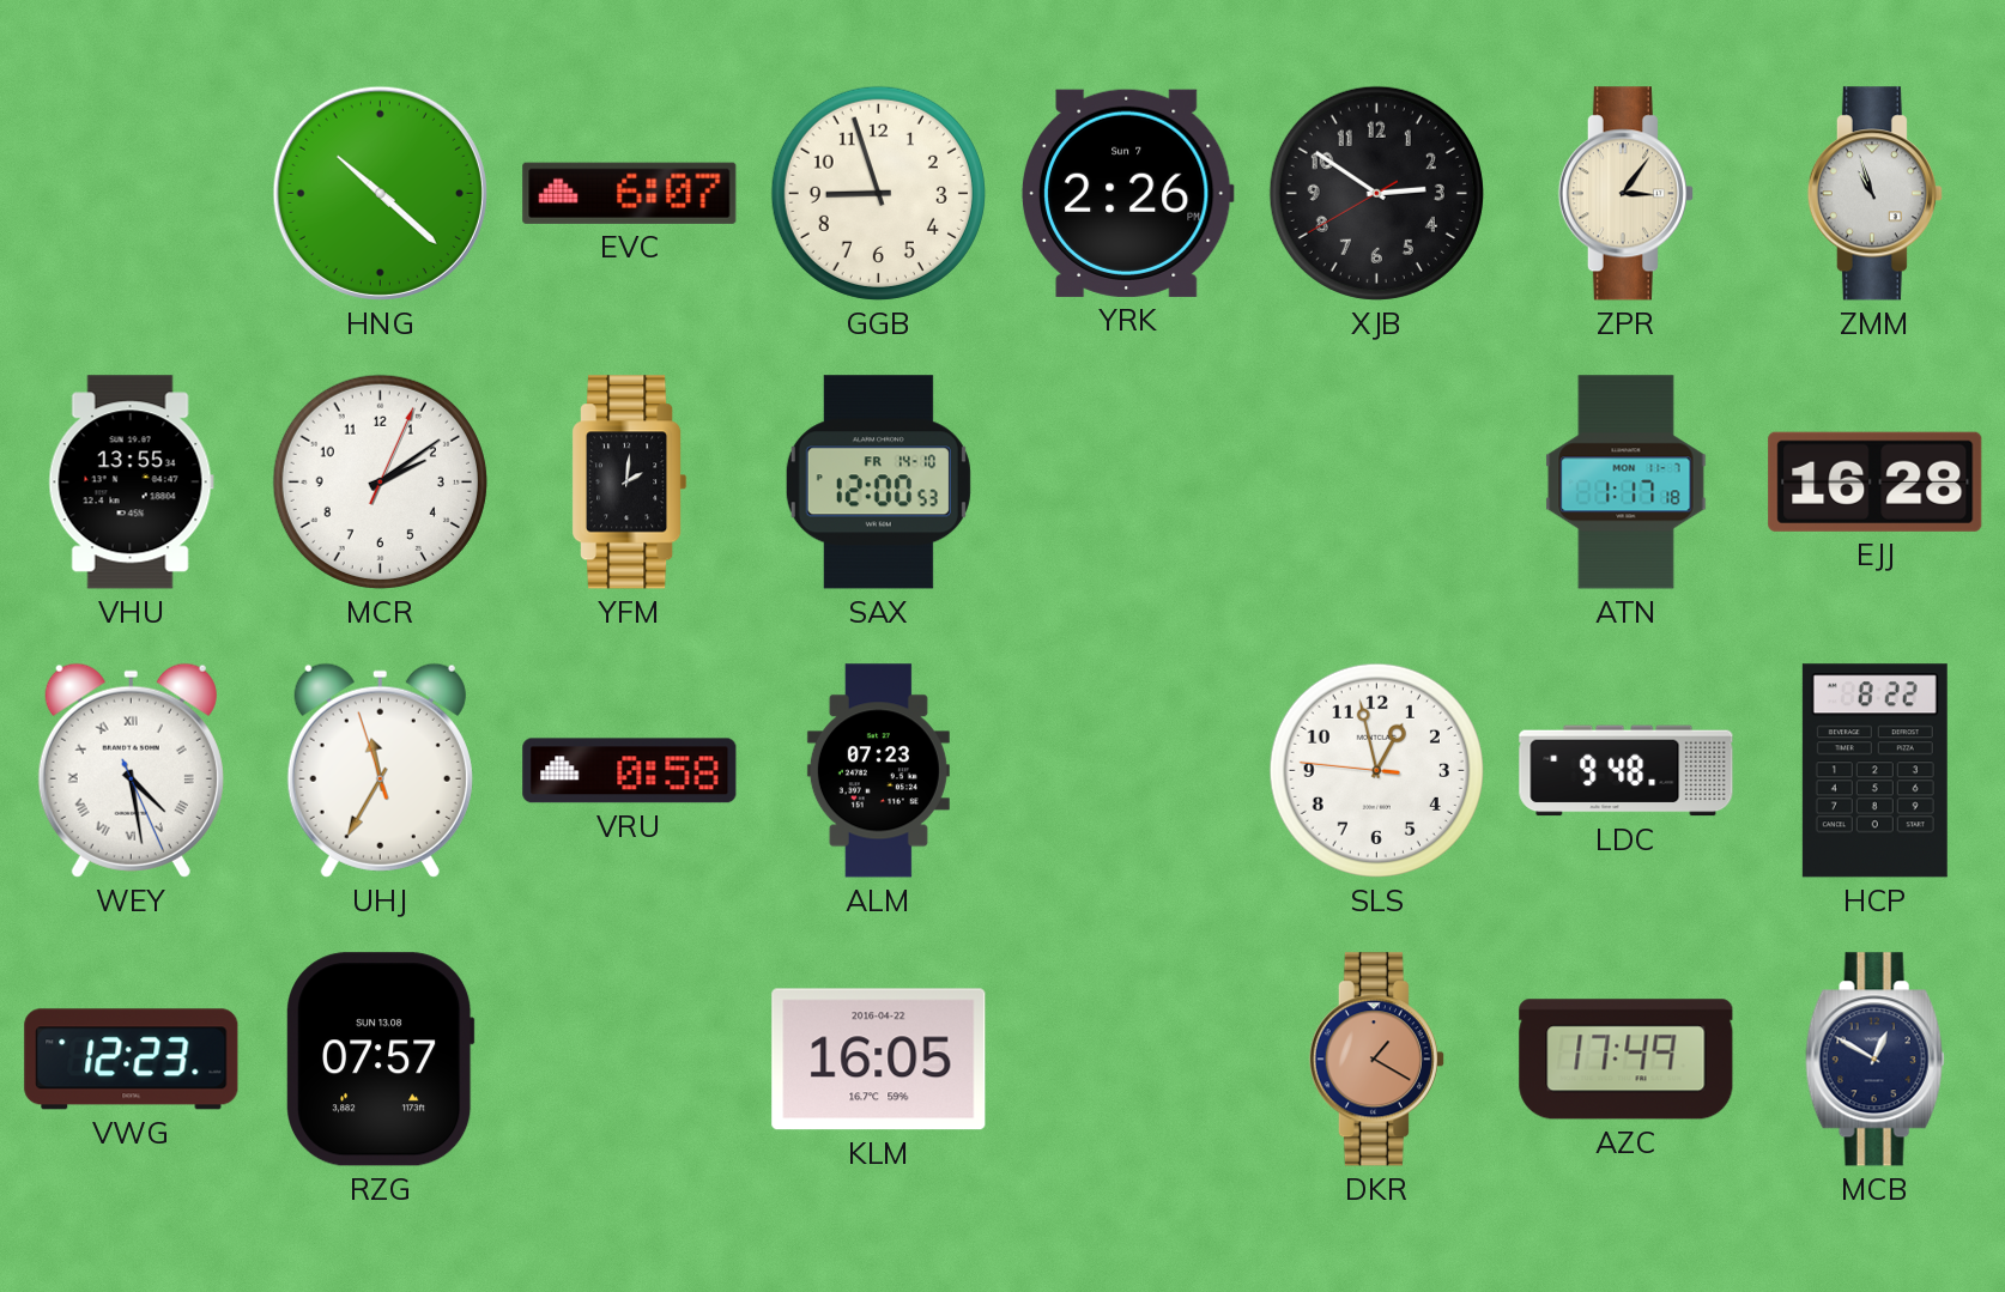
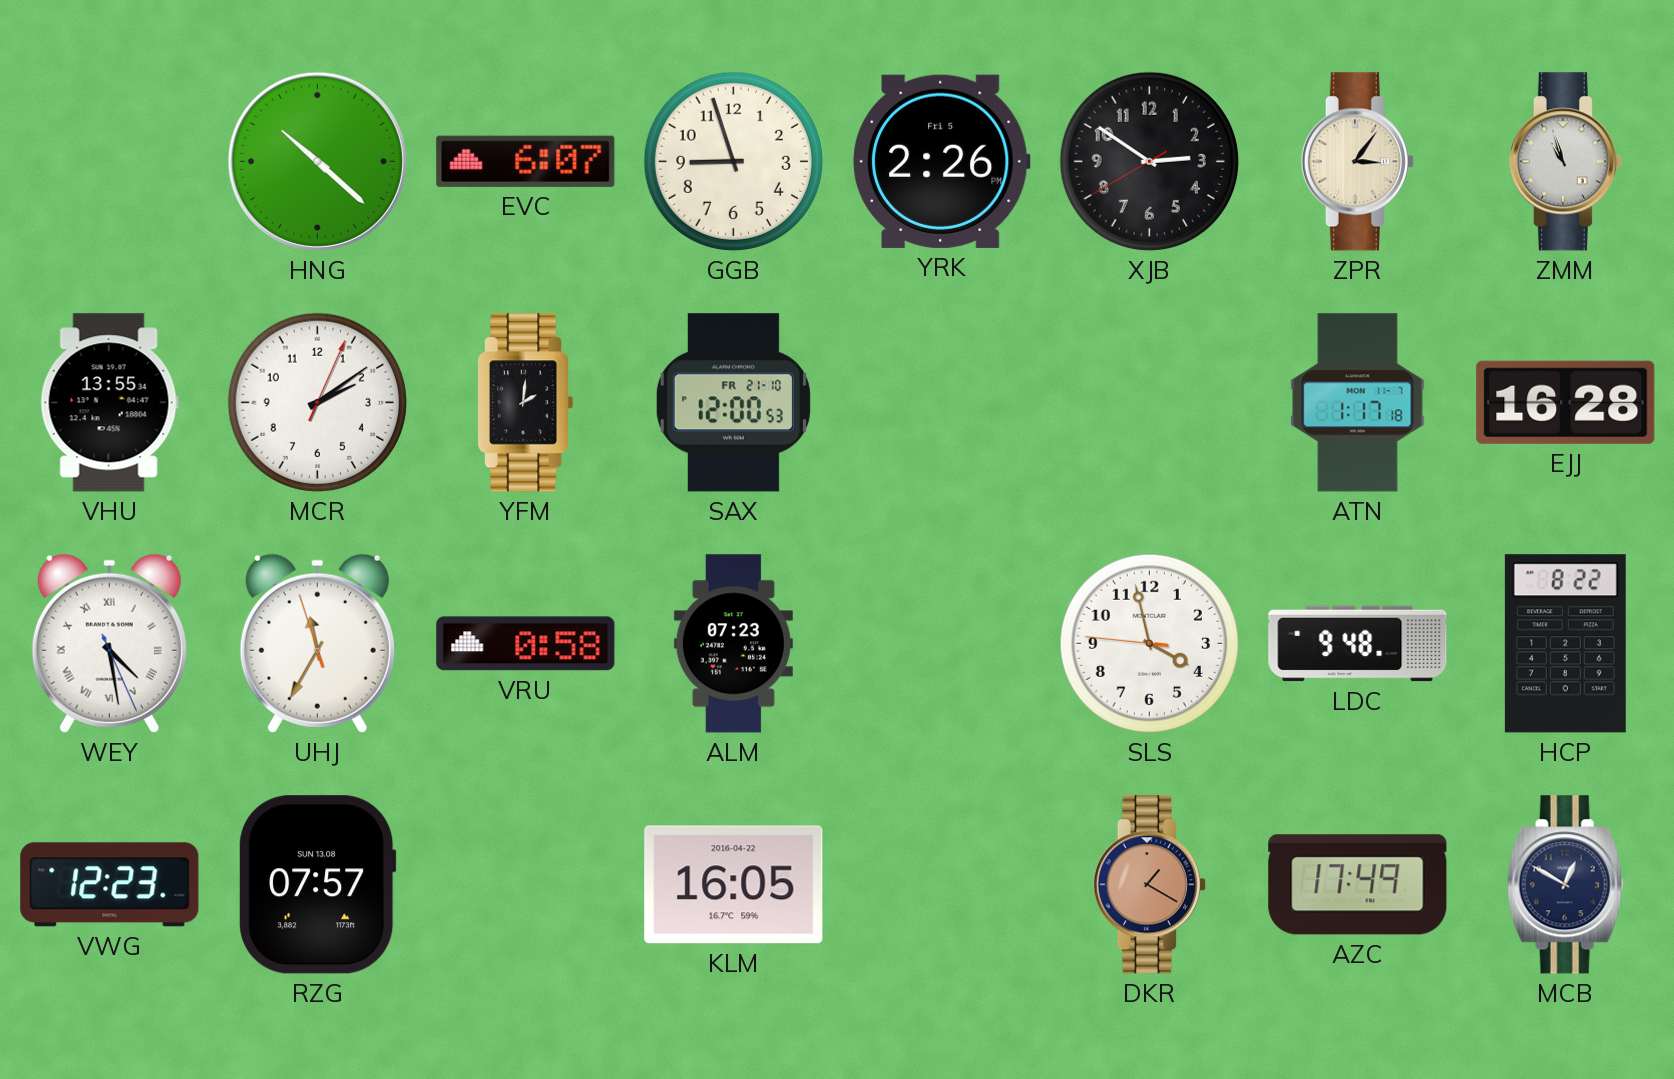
YRK date: Sun 7 -> Fri 5
SAX date: FR 14-10 -> FR 21-10
SLS: 12:57 -> 3:57
